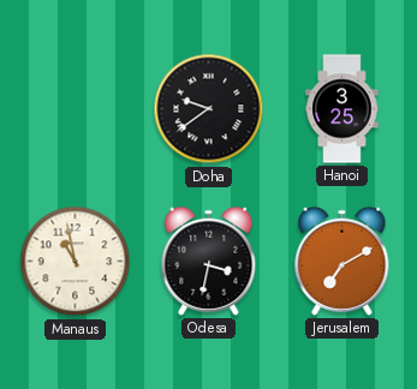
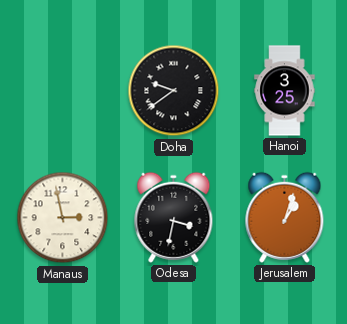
Manaus: 10:58 -> 2:58
Jerusalem: 7:10 -> 1:03
